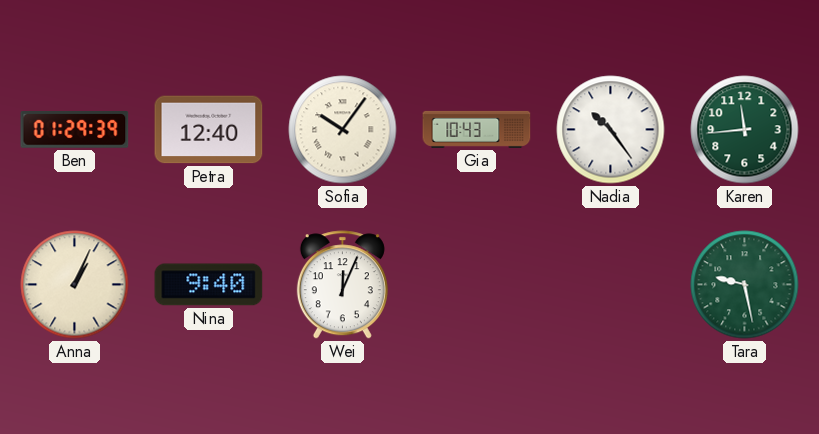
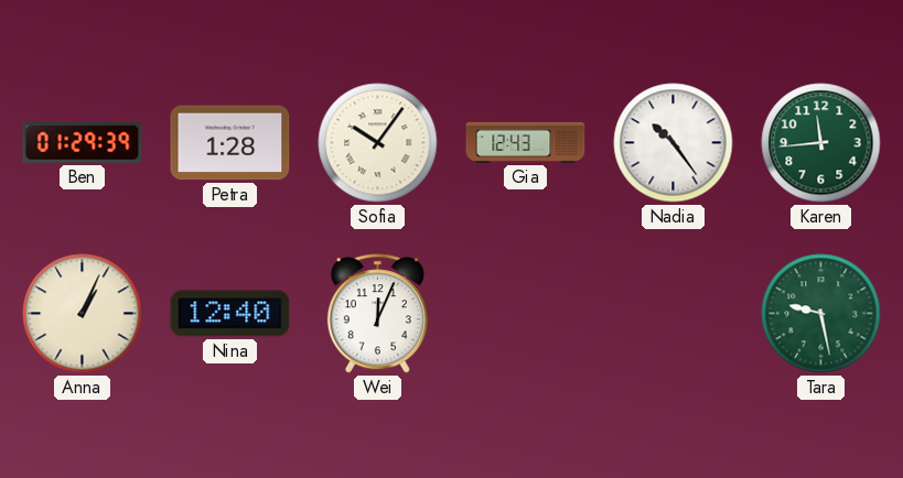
Petra: 12:40 -> 1:28
Gia: 10:43 -> 12:43
Nina: 9:40 -> 12:40
